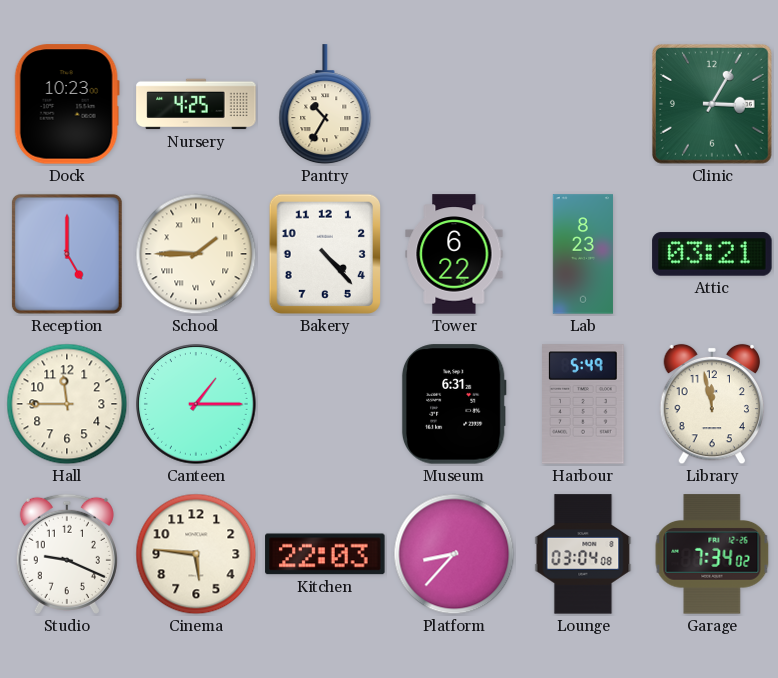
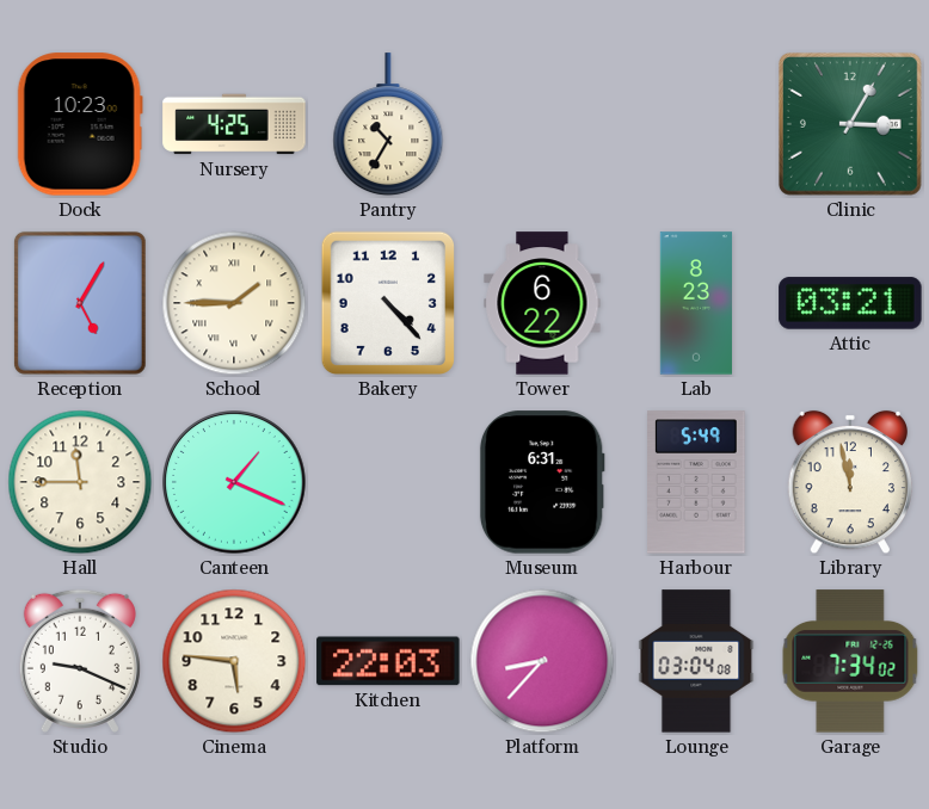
Reception: 5:00 -> 5:05
Canteen: 1:15 -> 1:19
